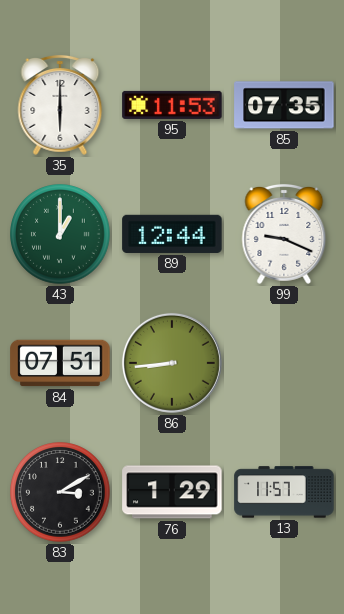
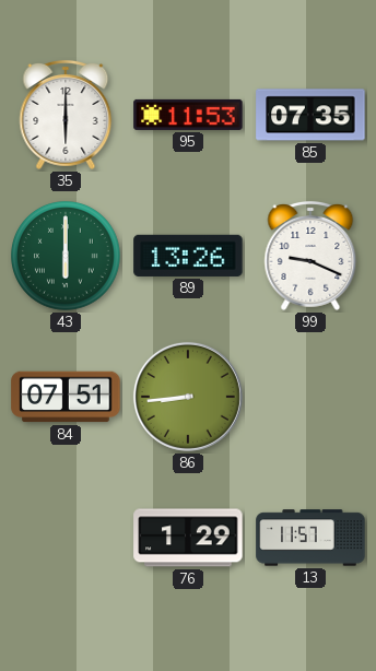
43: 1:00 -> 6:00
89: 12:44 -> 13:26
83: 3:10 -> none
